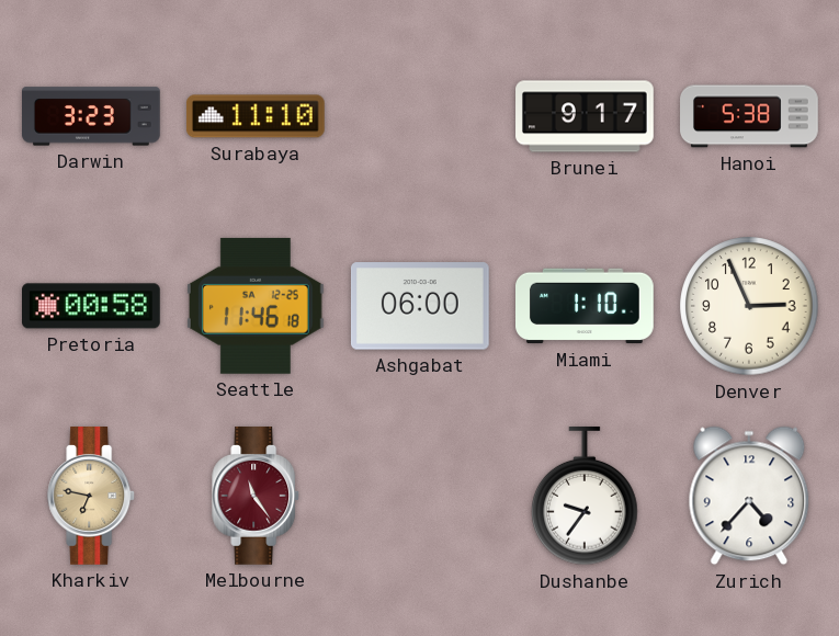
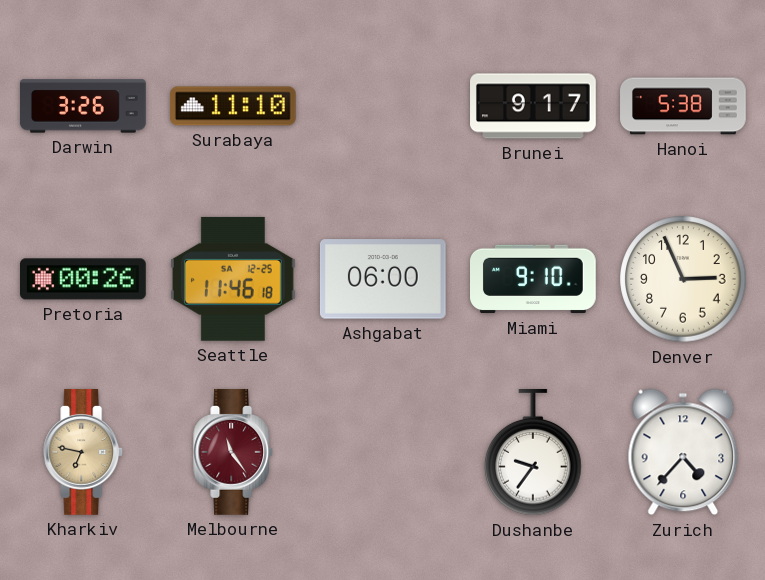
Darwin: 3:23 -> 3:26
Pretoria: 00:58 -> 00:26
Miami: 1:10 -> 9:10
